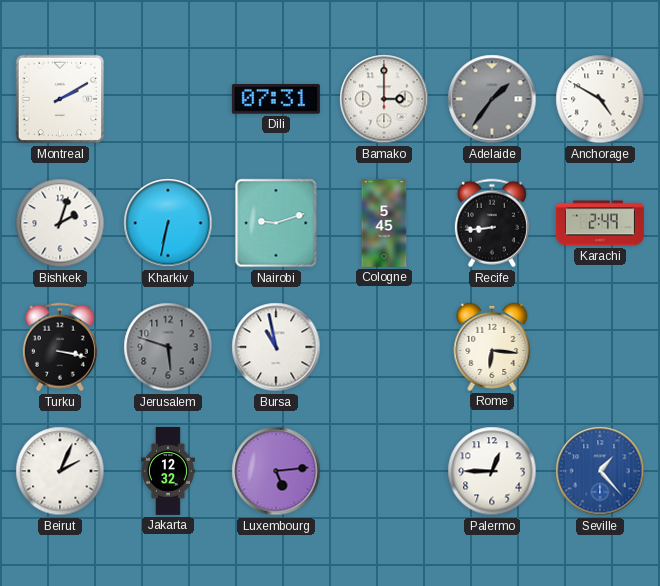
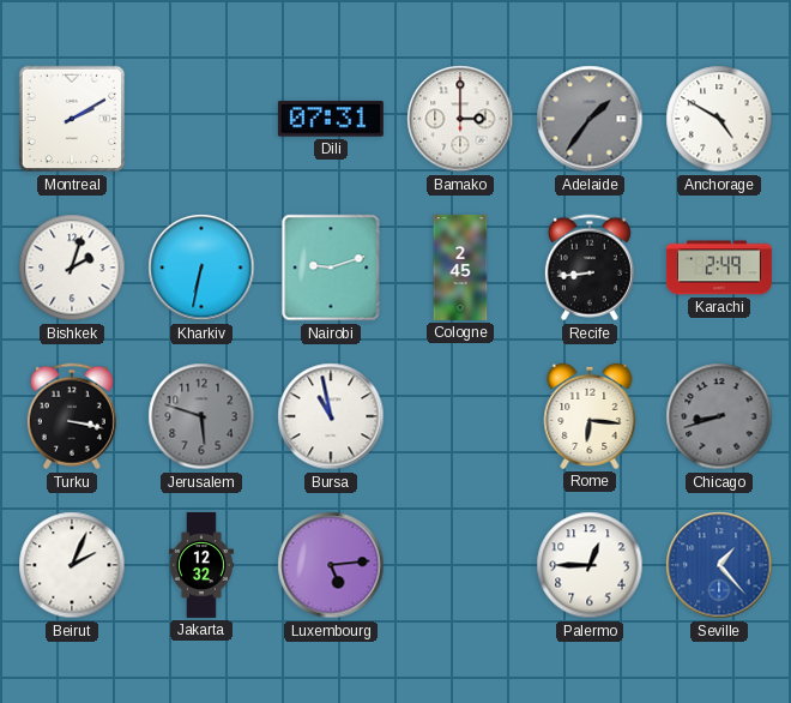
Cologne: 5:45 -> 2:45
Chicago: none -> 8:42
